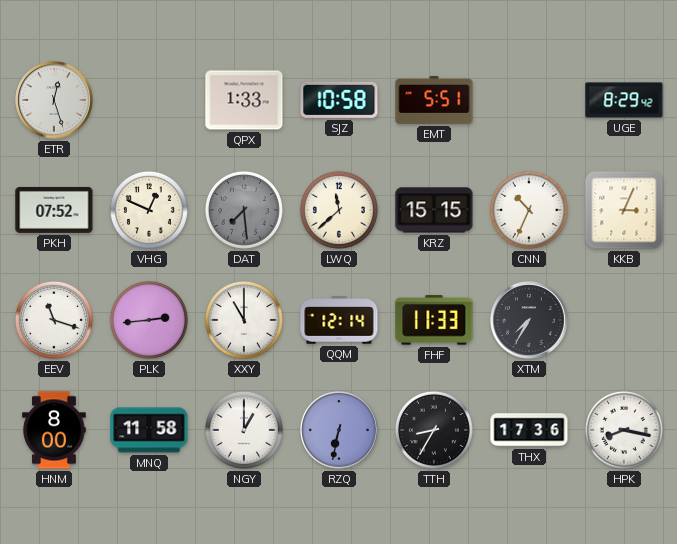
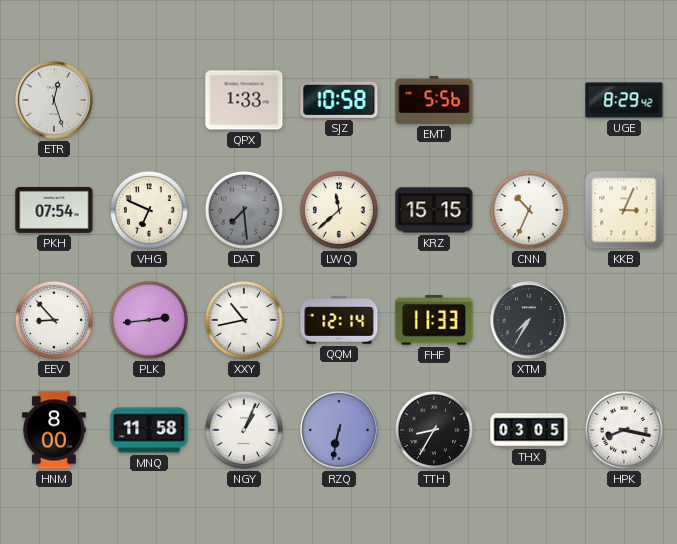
EMT: 5:51 -> 5:56
PKH: 07:52 -> 07:54
VHG: 12:49 -> 6:49
EEV: 11:18 -> 8:53
XXY: 11:00 -> 10:43
NGY: 1:00 -> 1:04
THX: 17:36 -> 03:05
